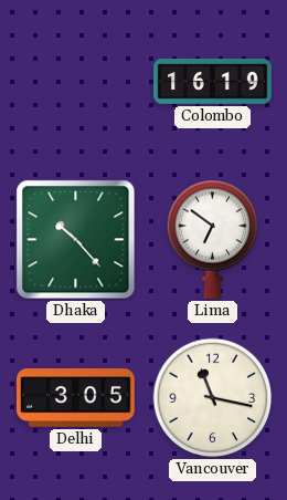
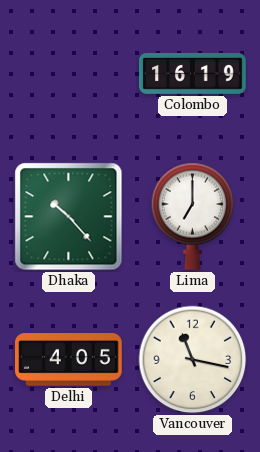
Lima: 6:51 -> 7:00
Delhi: 3:05 -> 4:05
